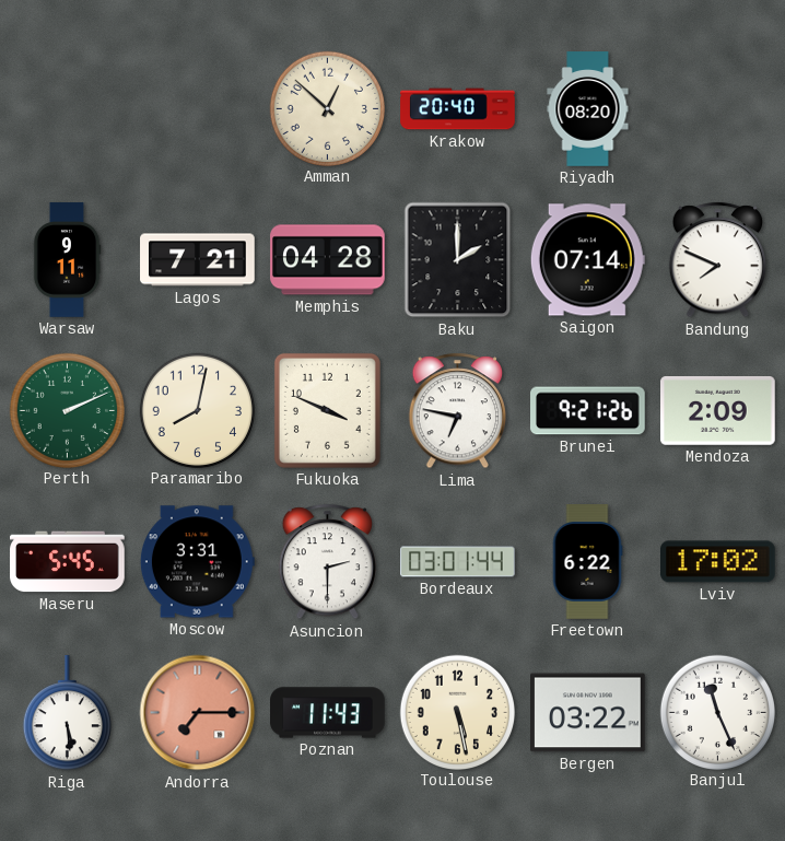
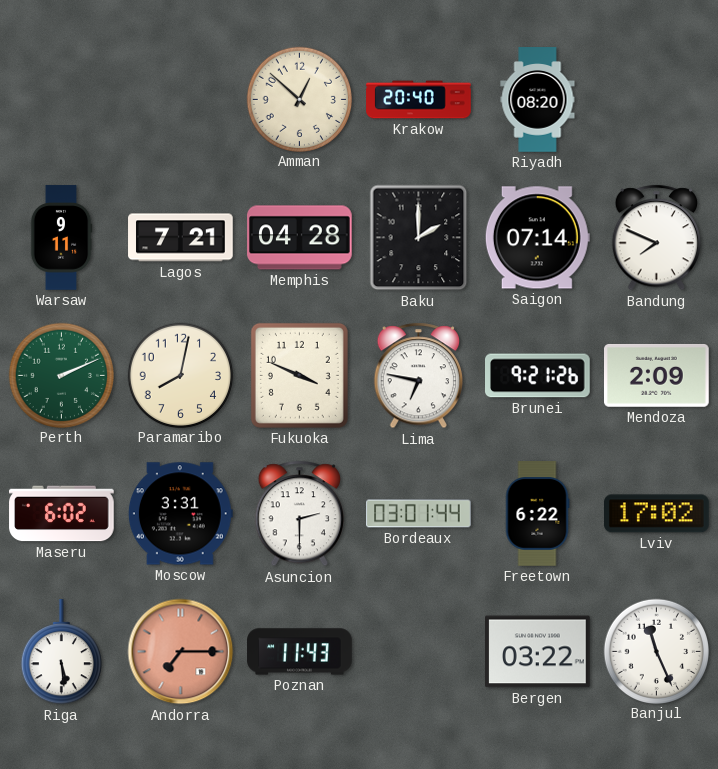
Maseru: 5:45 -> 6:02
Toulouse: 5:28 -> none
